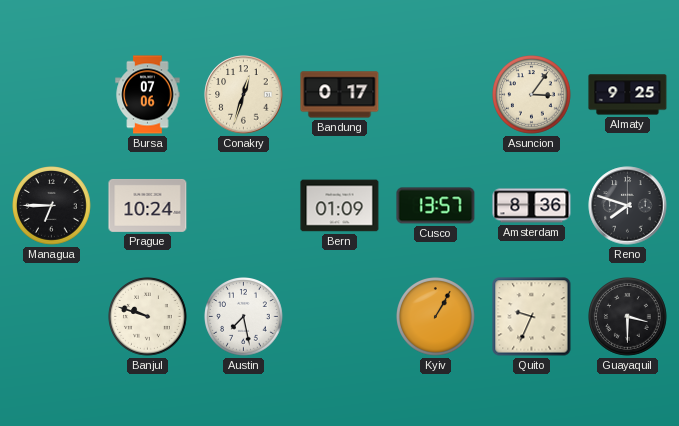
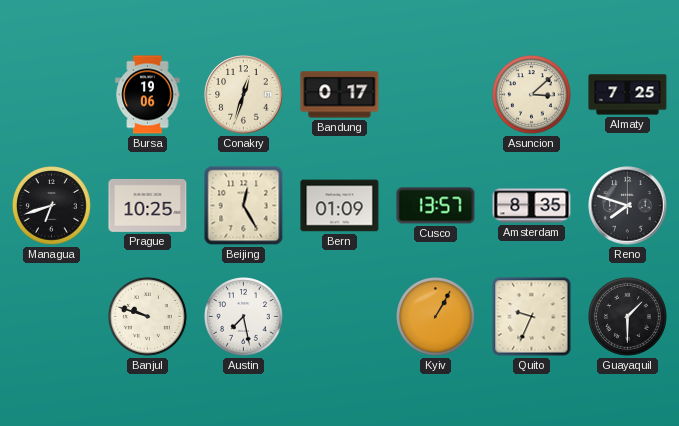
Bursa: 07:06 -> 19:06
Asuncion: 3:06 -> 3:08
Almaty: 9:25 -> 7:25
Managua: 6:45 -> 6:42
Prague: 10:24 -> 10:25
Beijing: none -> 12:25
Amsterdam: 8:36 -> 8:35
Guayaquil: 3:30 -> 1:30
